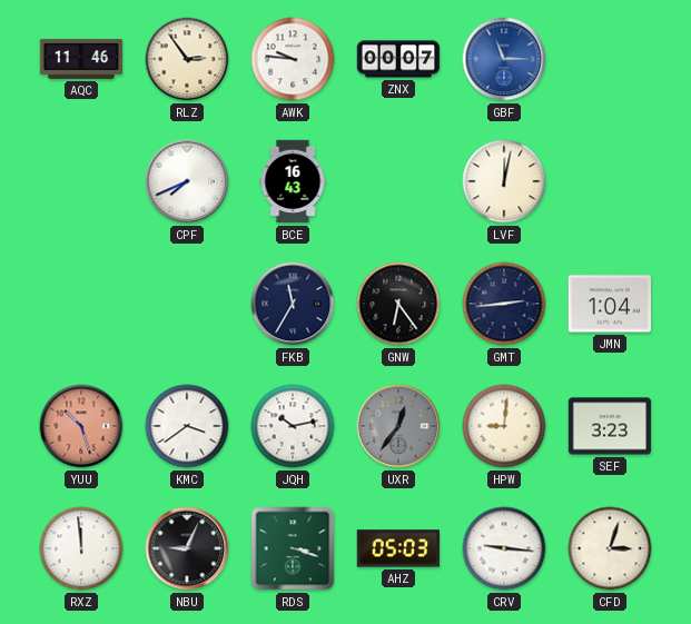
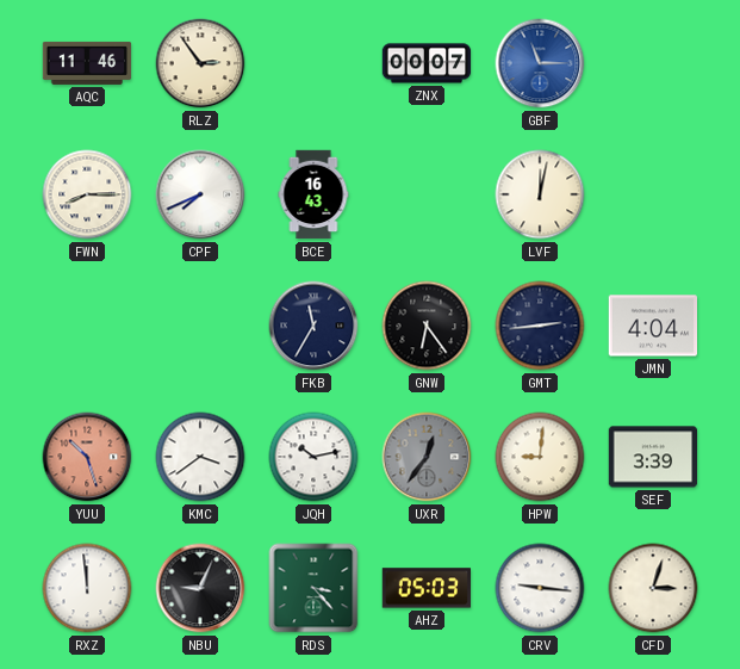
AWK: 9:46 -> none
FWN: none -> 8:15
JMN: 1:04 -> 4:04
SEF: 3:23 -> 3:39
RDS: 3:18 -> 3:23
